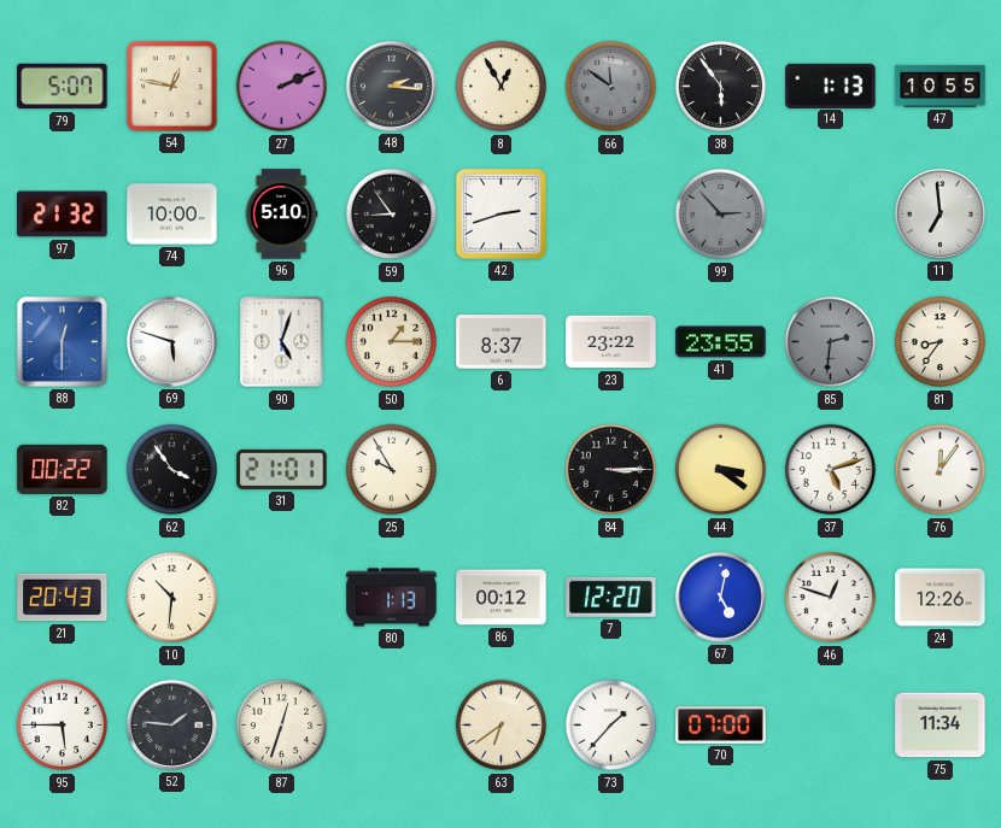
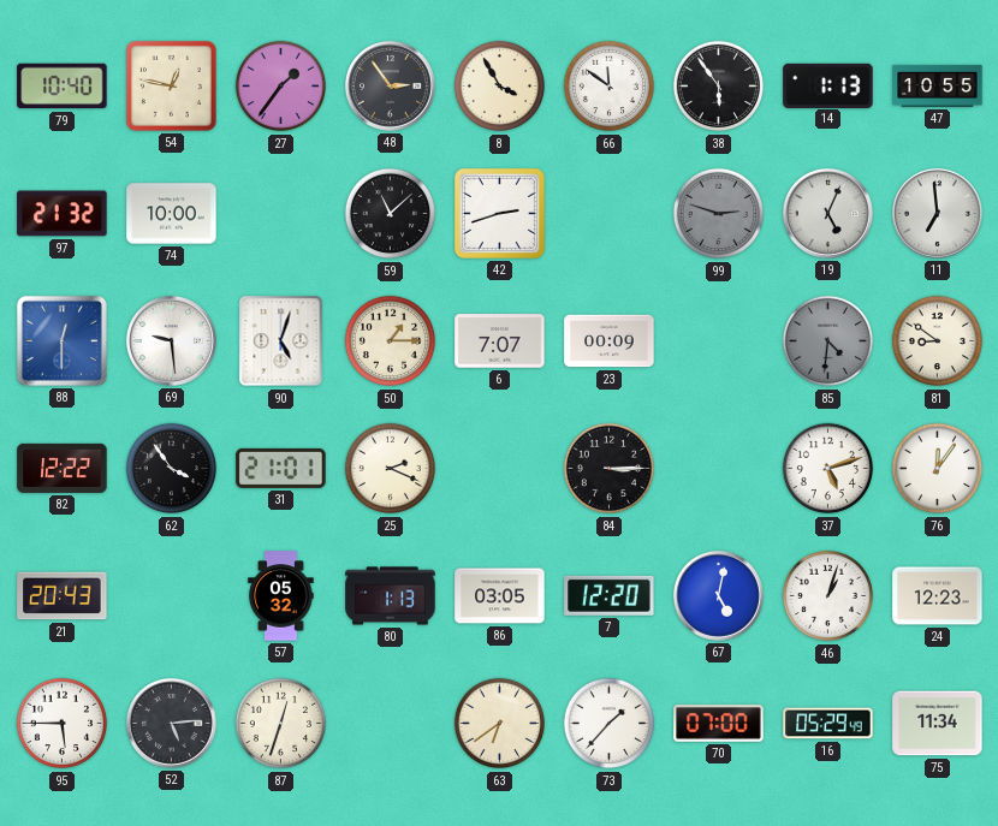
79: 5:07 -> 10:40
27: 2:11 -> 1:36
48: 2:16 -> 2:54
8: 12:55 -> 3:55
66 dial: grey -> white
96: 5:10 -> none
59: 8:54 -> 11:08
99: 2:53 -> 2:48
19: none -> 5:04
69: 5:48 -> 9:29
6: 8:37 -> 7:07
23: 23:22 -> 00:09
41: 23:55 -> none
85: 2:31 -> 4:31
81: 8:36 -> 8:51
82: 00:22 -> 12:22
25: 9:55 -> 2:19
44: 3:21 -> none
10: 10:31 -> none
57: none -> 05:32
86: 00:12 -> 03:05
46: 12:48 -> 1:03
24: 12:26 -> 12:23
52: 1:46 -> 5:14
16: none -> 05:29
